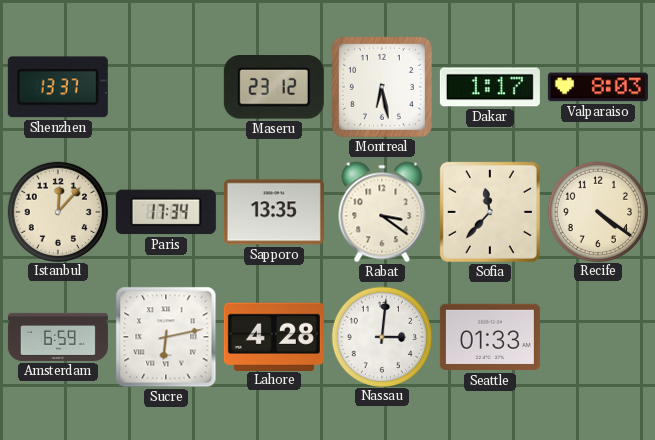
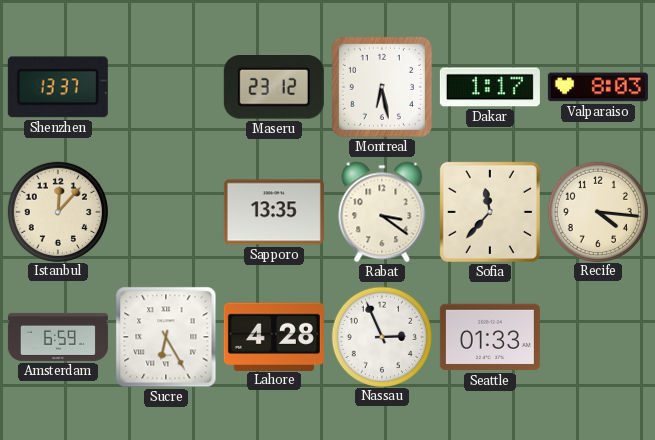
Paris: 17:34 -> none
Recife: 4:21 -> 4:16
Sucre: 6:13 -> 6:25
Nassau: 3:01 -> 2:56
